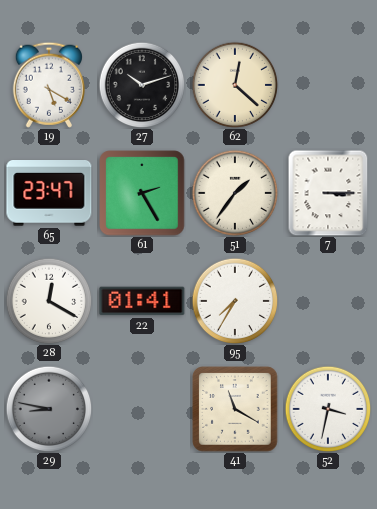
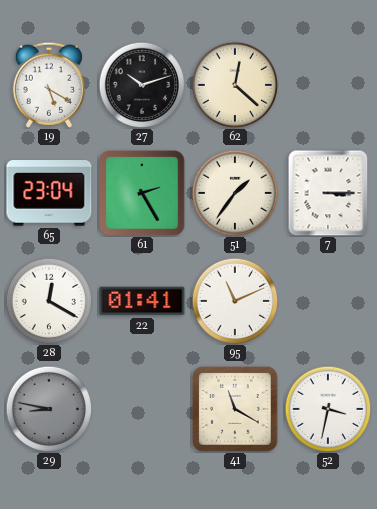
65: 23:47 -> 23:04
95: 7:35 -> 11:11
